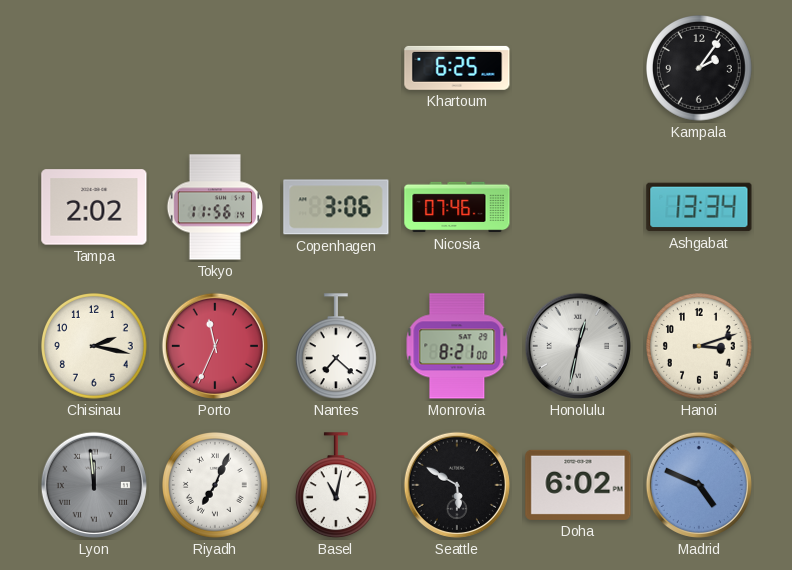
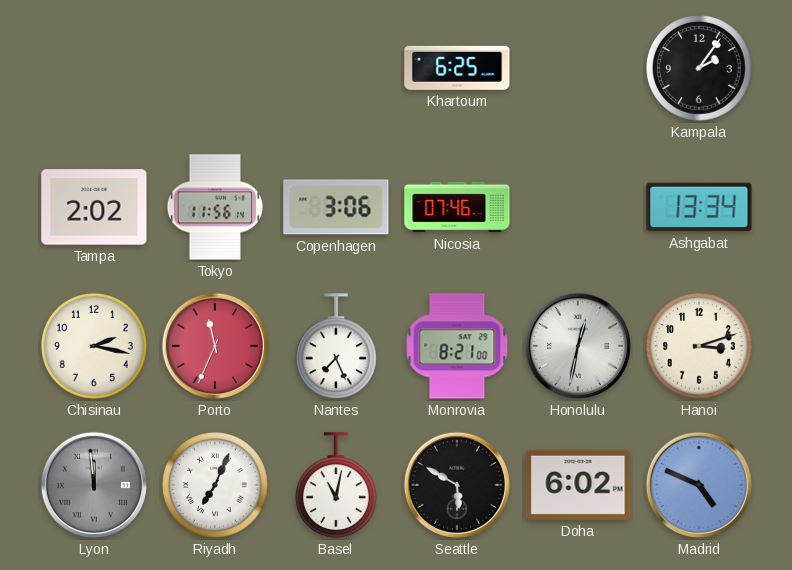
Nantes: 7:22 -> 7:26
